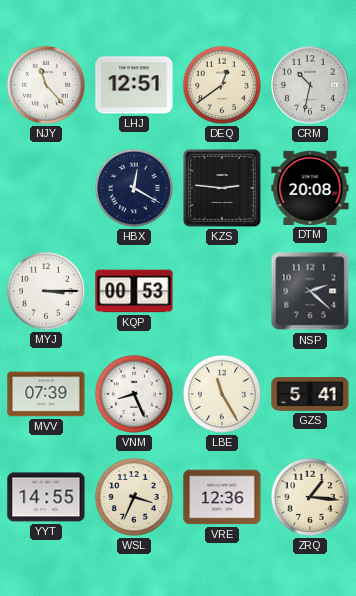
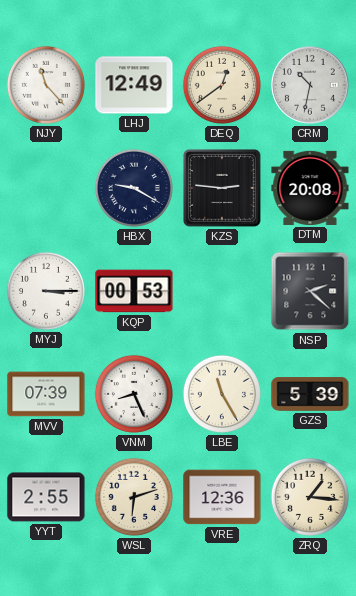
LHJ: 12:51 -> 12:49
HBX: 12:20 -> 9:20
GZS: 5:41 -> 5:39
YYT: 14:55 -> 2:55
WSL: 3:34 -> 6:12
